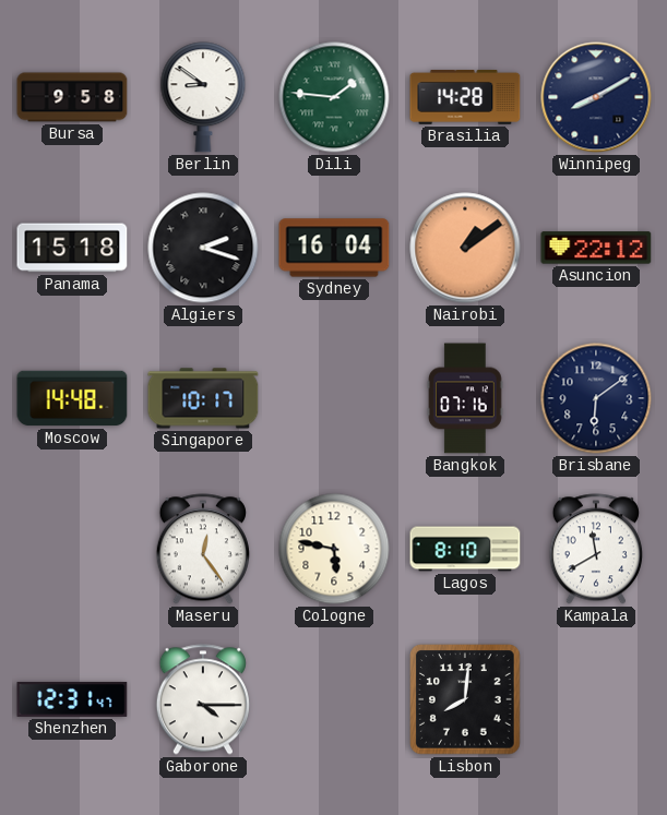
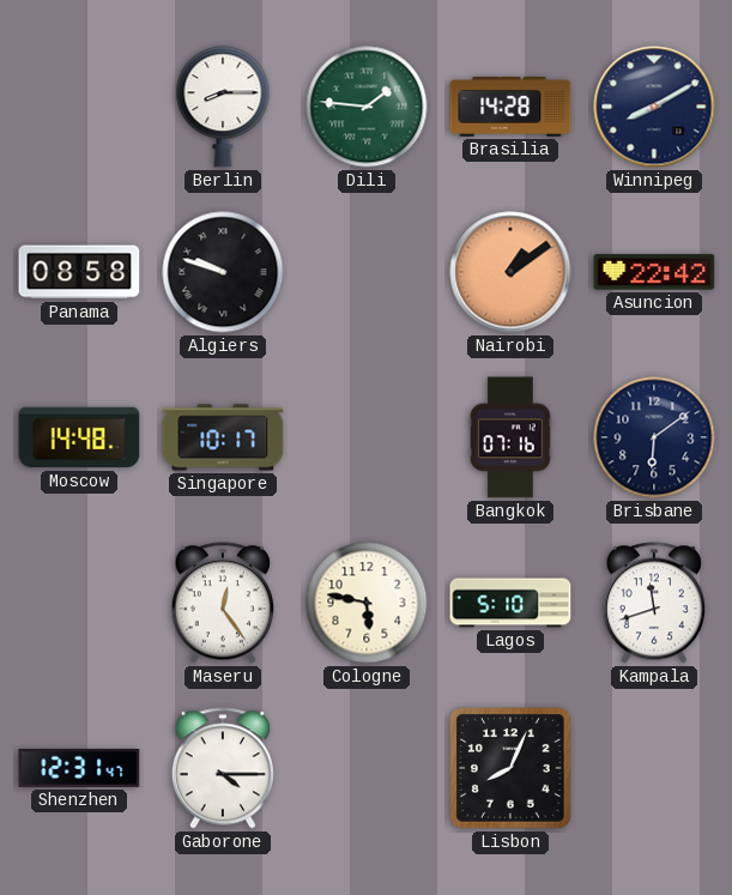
Bursa: 9:58 -> none
Berlin: 8:51 -> 8:15
Panama: 15:18 -> 08:58
Algiers: 2:18 -> 9:48
Sydney: 16:04 -> none
Asuncion: 22:12 -> 22:42
Lagos: 8:10 -> 5:10
Kampala: 11:40 -> 11:42
Lisbon: 8:01 -> 8:04
